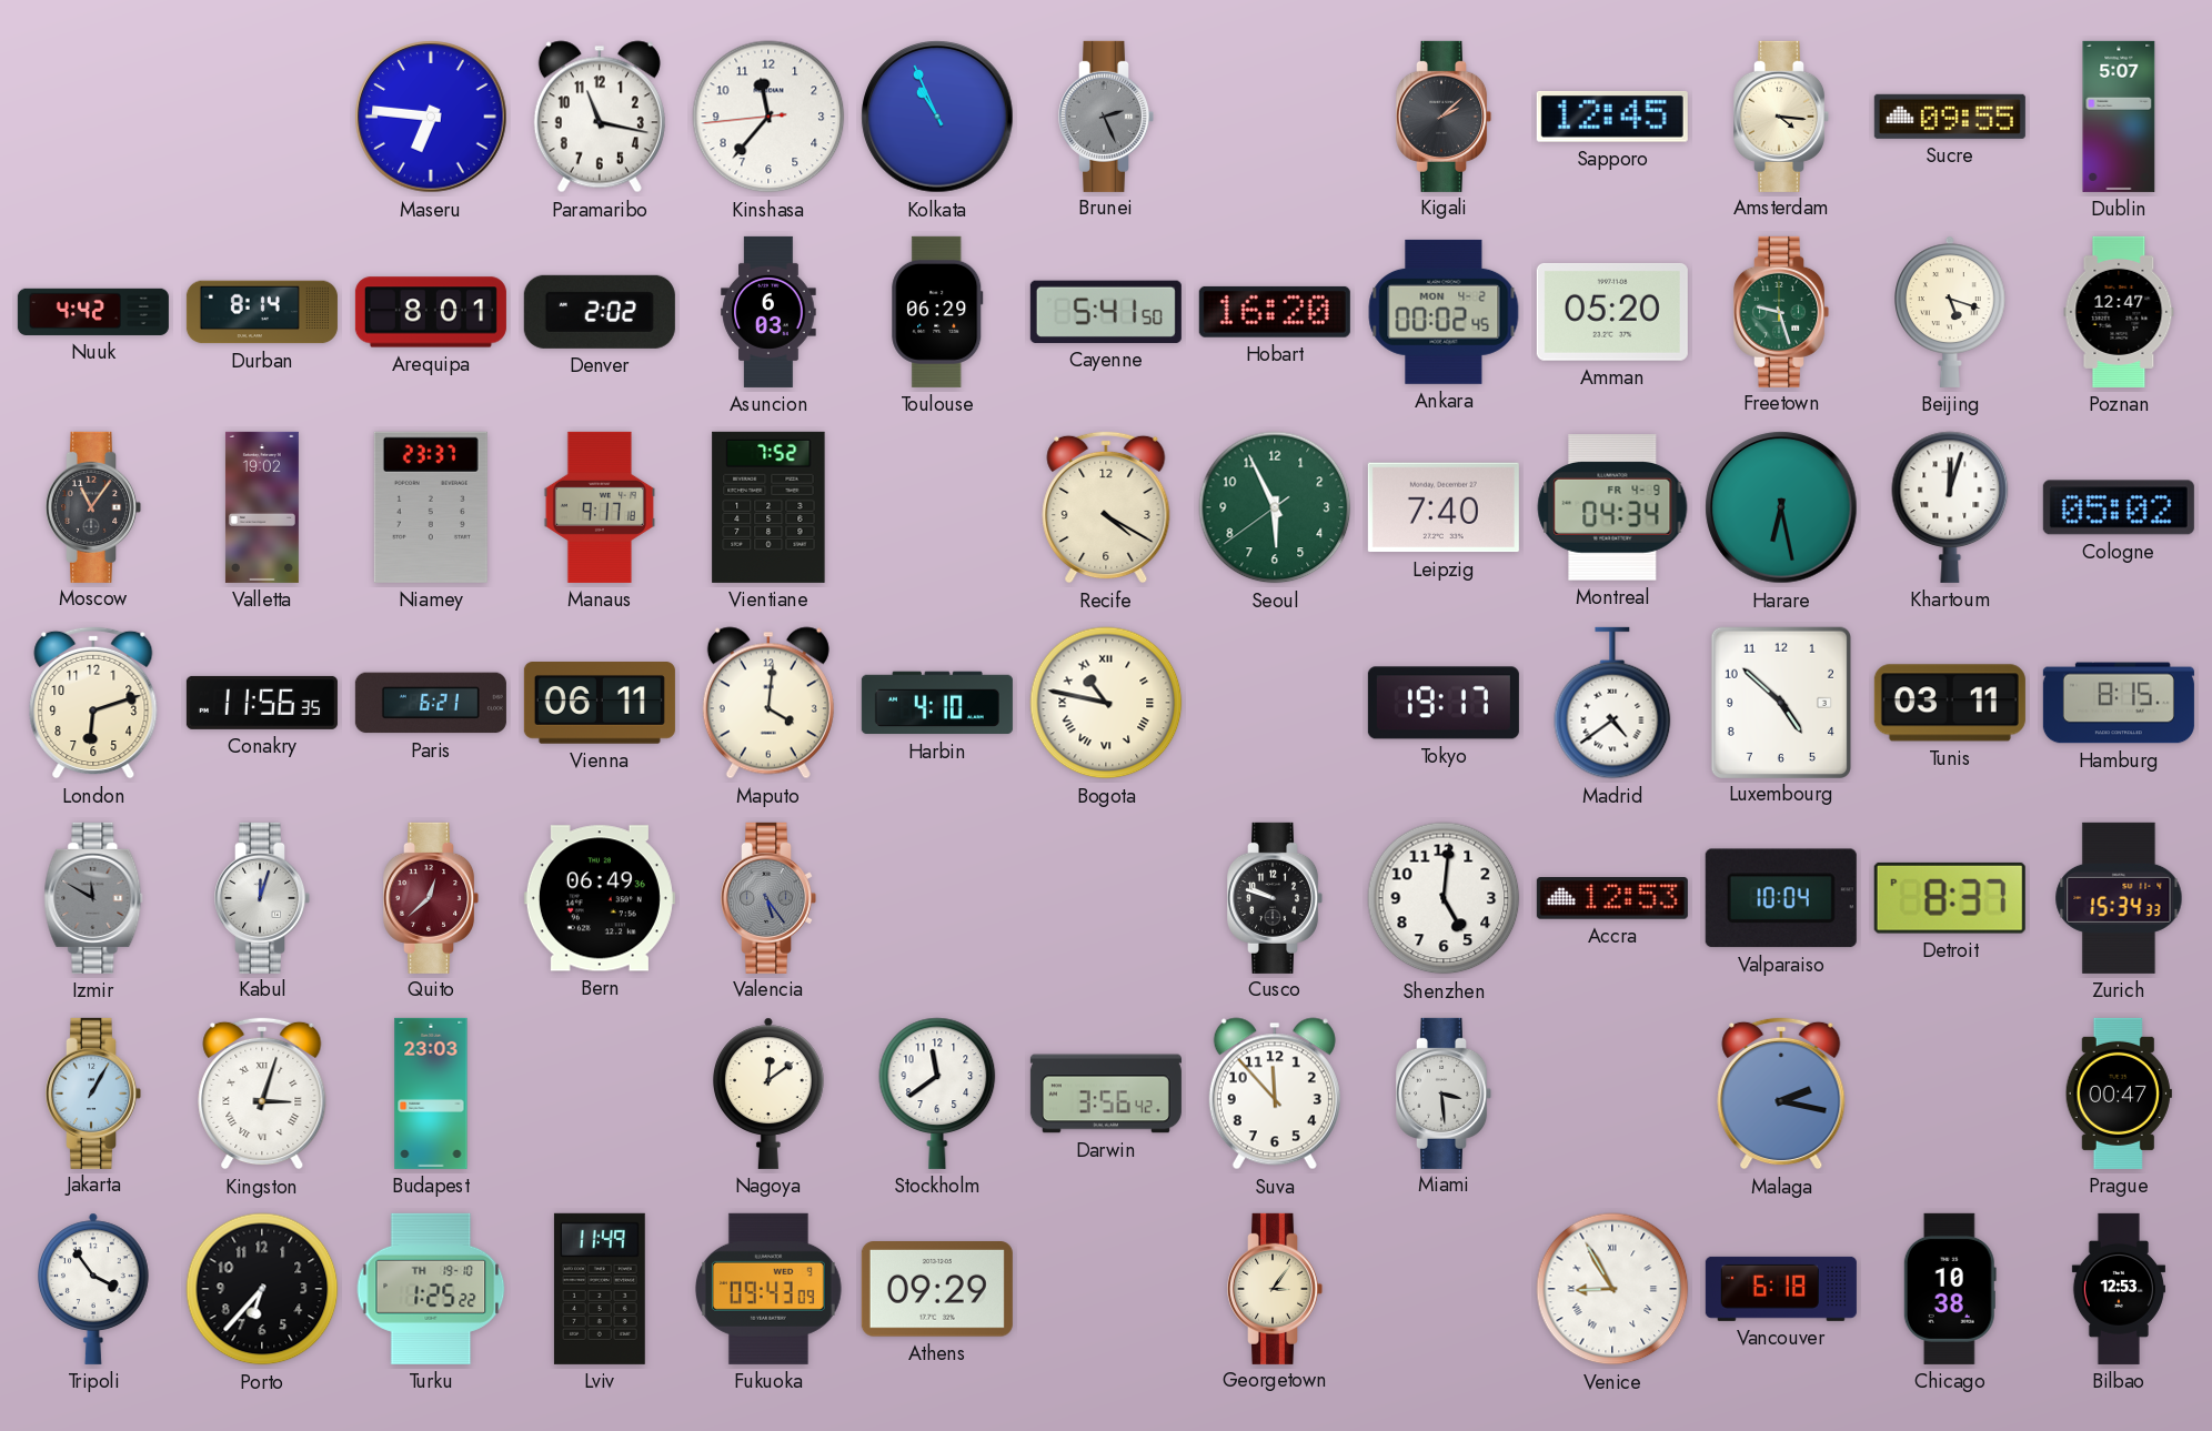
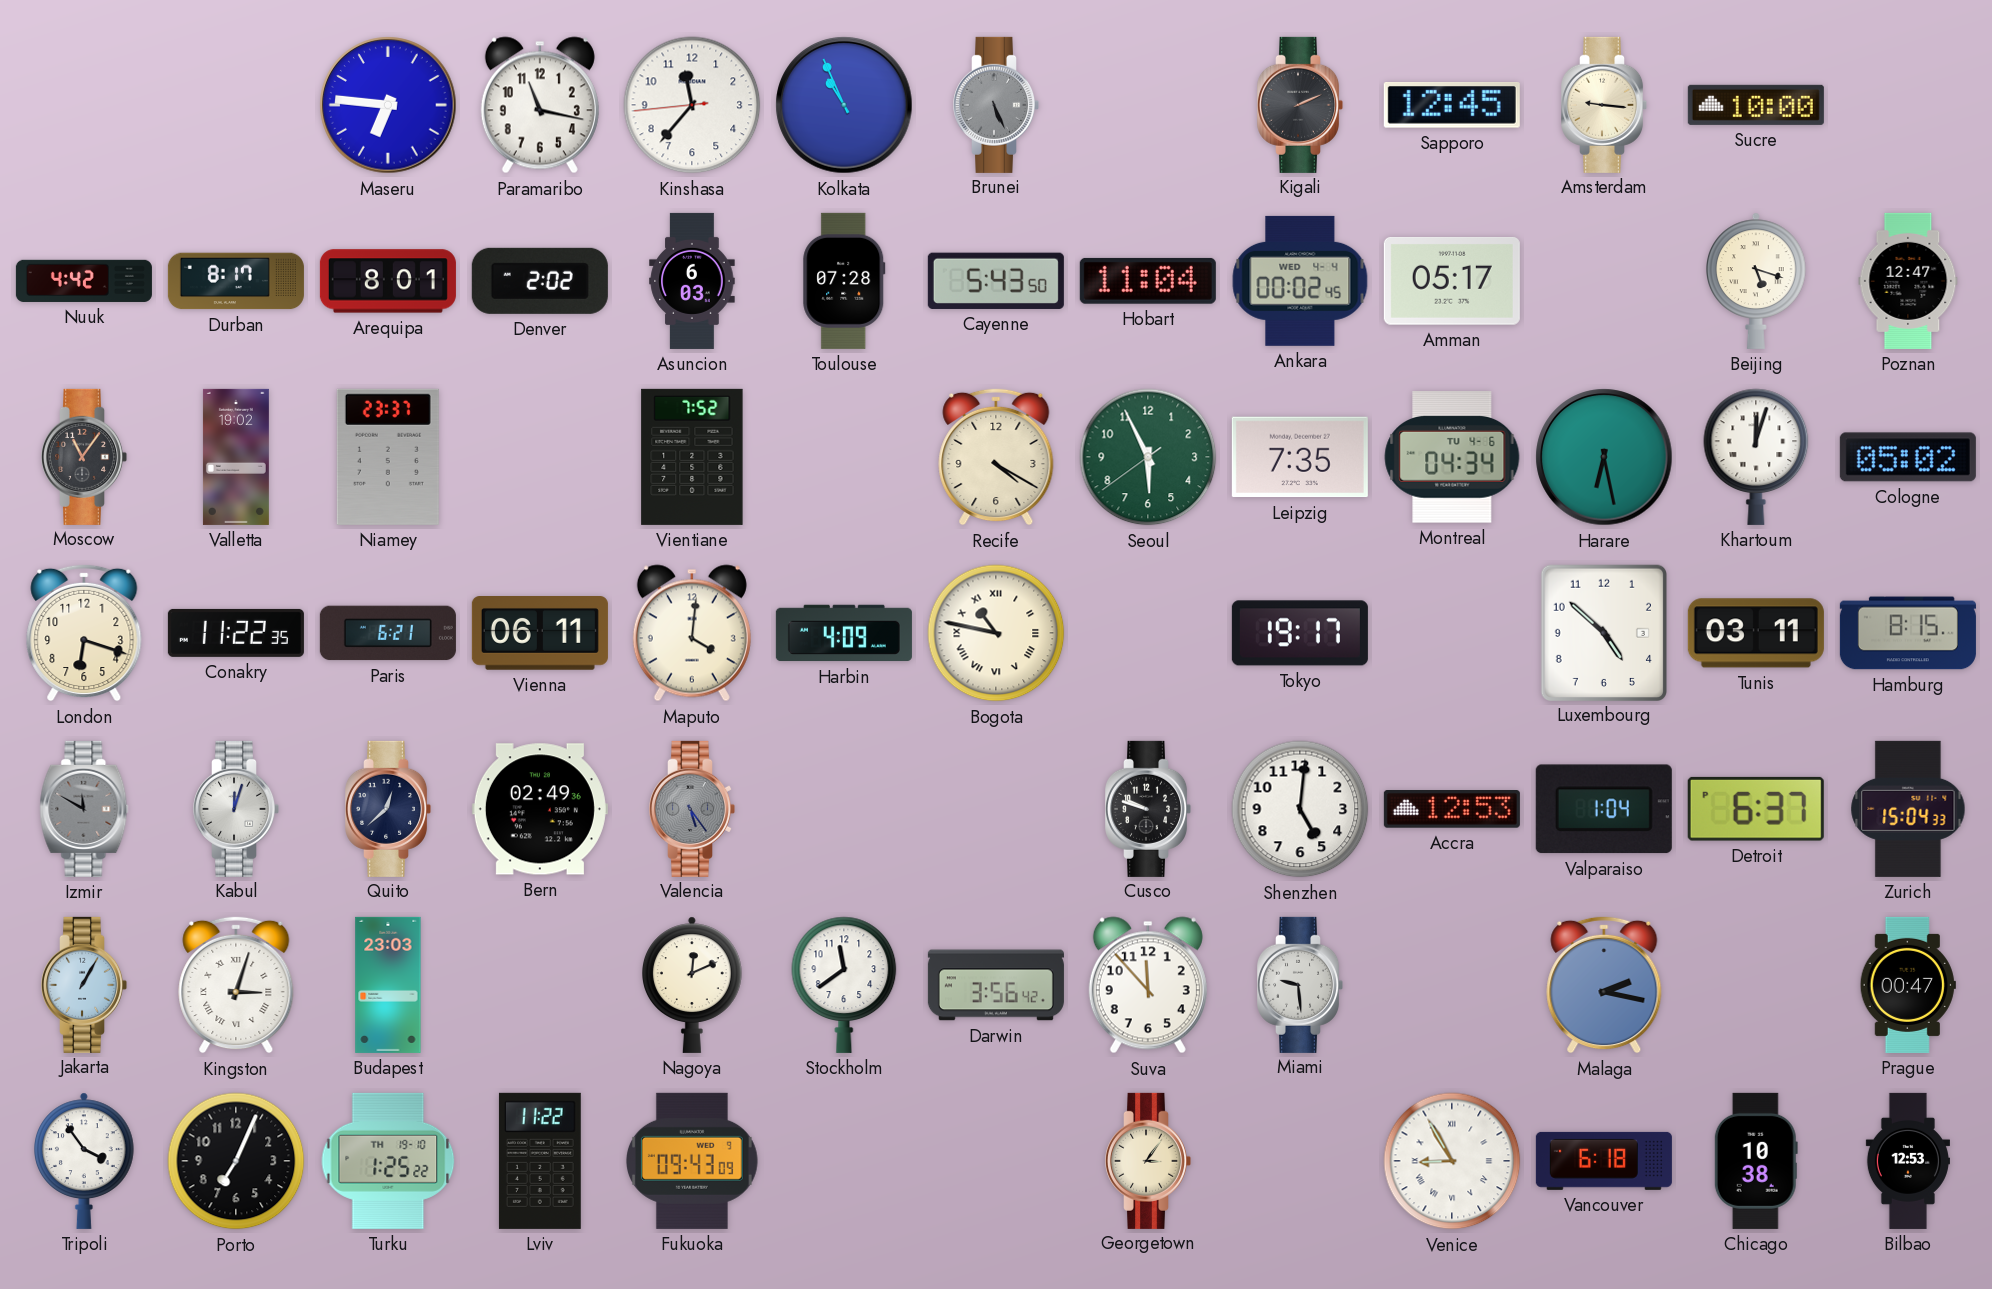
Brunei: 2:26 -> 5:26
Kigali: 2:08 -> 2:11
Amsterdam: 4:16 -> 9:16
Sucre: 09:55 -> 10:00
Dublin: 5:07 -> none
Durban: 8:14 -> 8:17
Toulouse: 06:29 -> 07:28
Cayenne: 5:41 -> 5:43
Hobart: 16:20 -> 11:04
Ankara date: MON 4-2 -> WED 4-4
Amman: 05:20 -> 05:17
Freetown: 9:27 -> none
Manaus: 9:17 -> none
Leipzig: 7:40 -> 7:35
Montreal date: FR 4-9 -> TU 4-6
London: 6:12 -> 6:18
Conakry: 11:56 -> 11:22
Harbin: 4:10 -> 4:09
Madrid: 4:39 -> none
Quito dial: burgundy -> navy
Bern: 06:49 -> 02:49
Valparaiso: 10:04 -> 1:04
Detroit: 8:37 -> 6:37
Zurich: 15:34 -> 15:04
Nagoya: 12:09 -> 12:11
Miami: 3:29 -> 9:29
Porto: 6:37 -> 7:04
Lviv: 11:49 -> 11:22
Athens: 09:29 -> none
